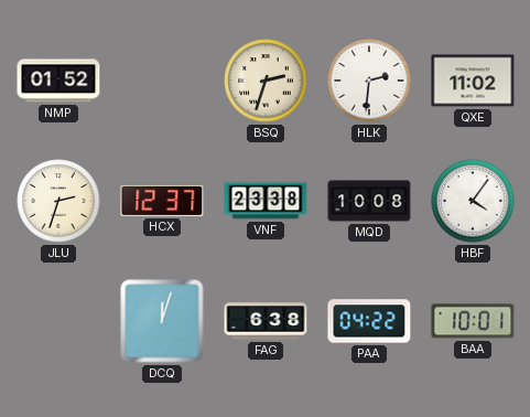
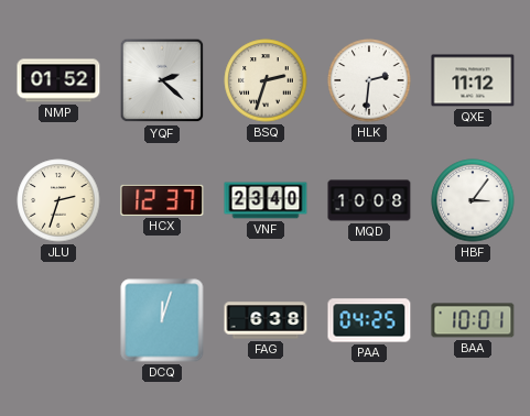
YQF: none -> 2:22
QXE: 11:02 -> 11:12
VNF: 23:38 -> 23:40
HBF: 4:06 -> 3:06
PAA: 04:22 -> 04:25
